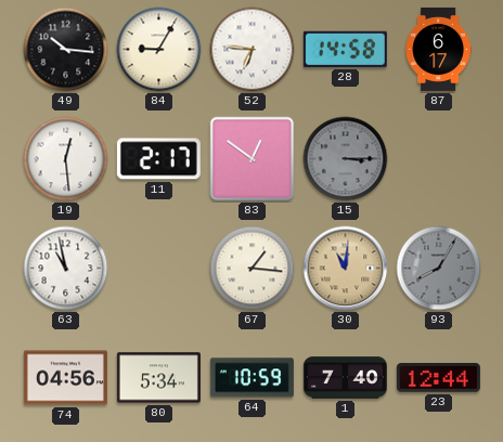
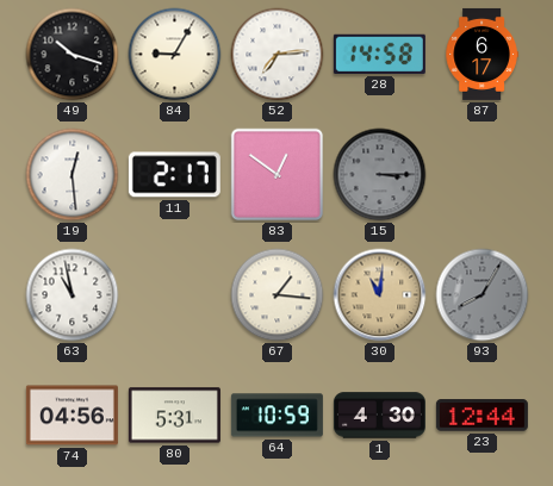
49: 10:16 -> 10:18
52: 6:46 -> 7:14
80: 5:34 -> 5:31
1: 7:40 -> 4:30
